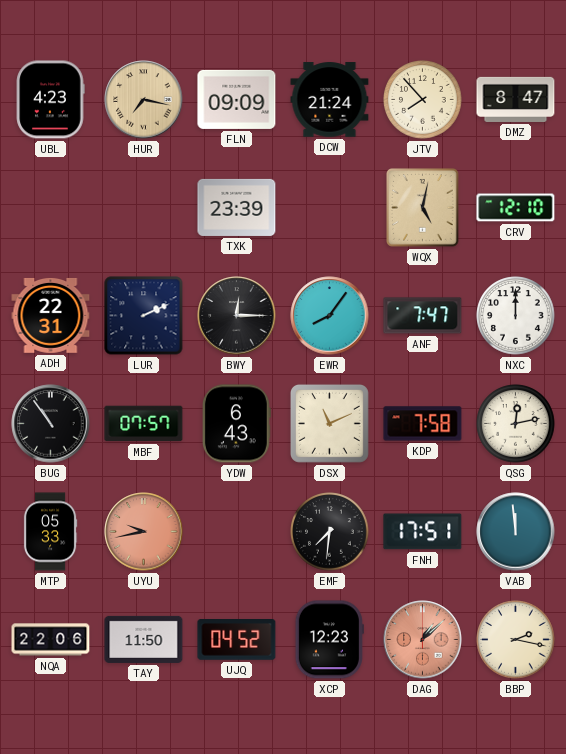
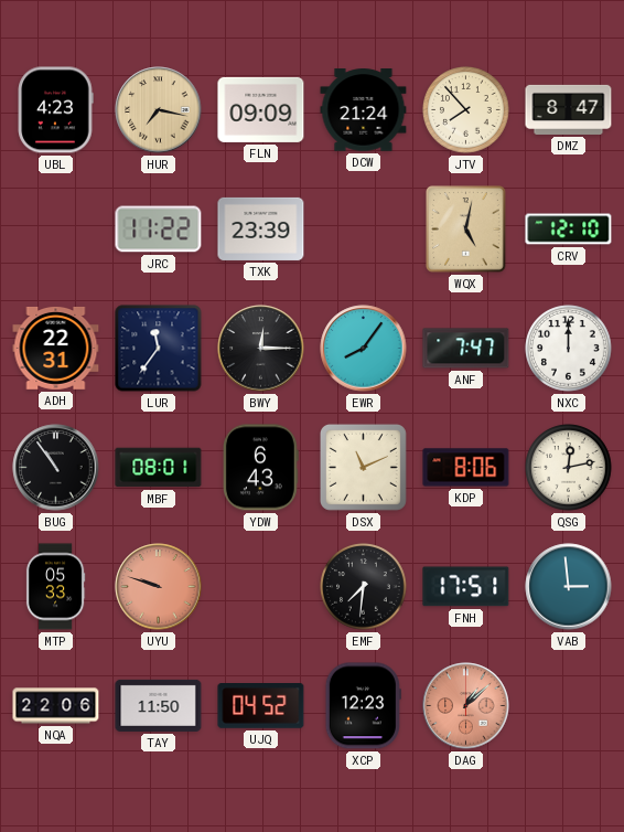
JRC: none -> 11:22
LUR: 2:11 -> 11:36
MBF: 07:57 -> 08:01
KDP: 7:58 -> 8:06
UYU: 9:43 -> 9:48
VAB: 11:59 -> 2:59
BBP: 2:17 -> none
